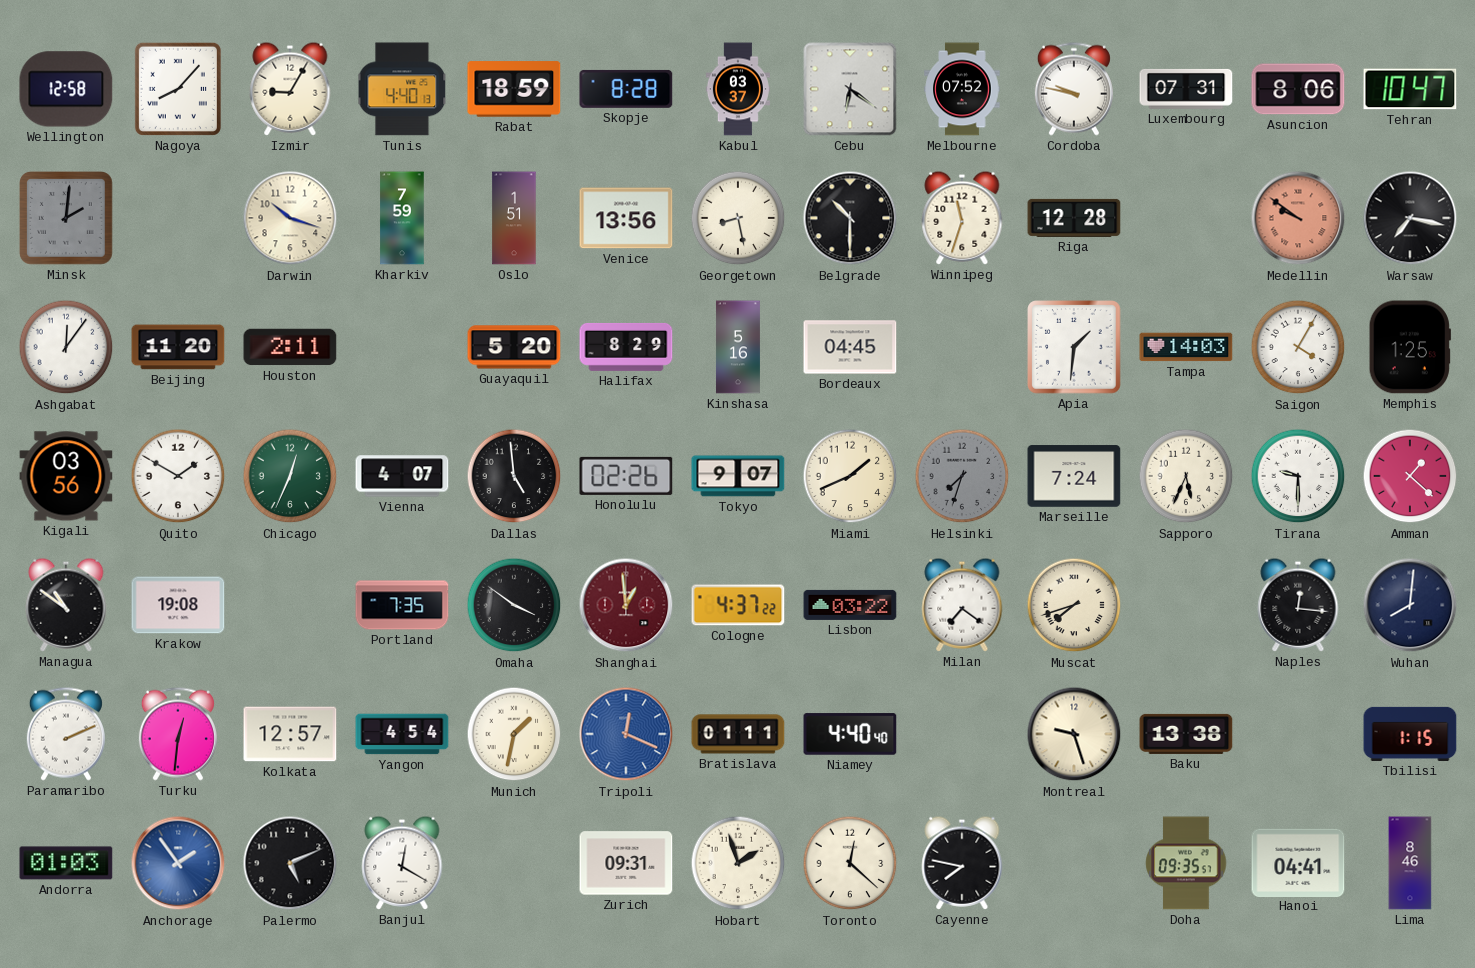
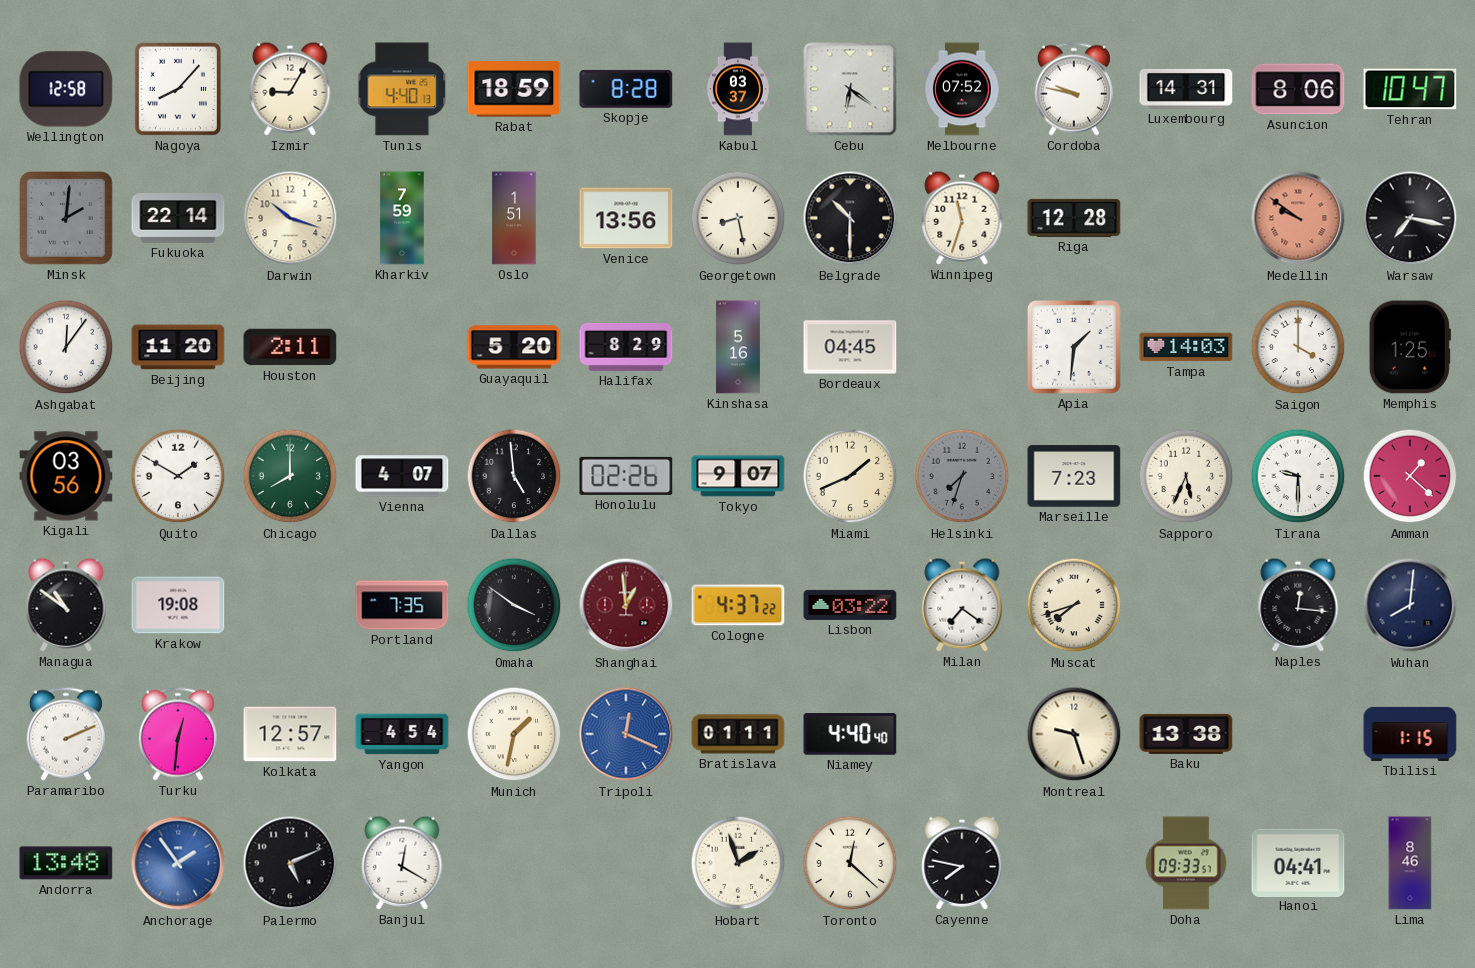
Luxembourg: 07:31 -> 14:31
Fukuoka: none -> 22:14
Saigon: 4:05 -> 4:00
Chicago: 12:34 -> 8:00
Marseille: 7:24 -> 7:23
Andorra: 01:03 -> 13:48
Zurich: 09:31 -> none
Doha: 09:35 -> 09:33
